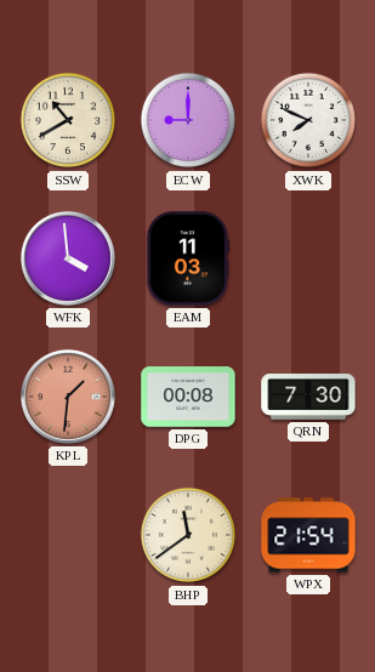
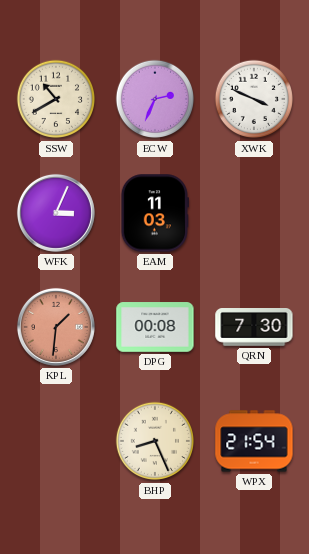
ECW: 9:00 -> 2:34
XWK: 7:49 -> 3:49
WFK: 3:59 -> 3:04
BHP: 11:39 -> 8:26
